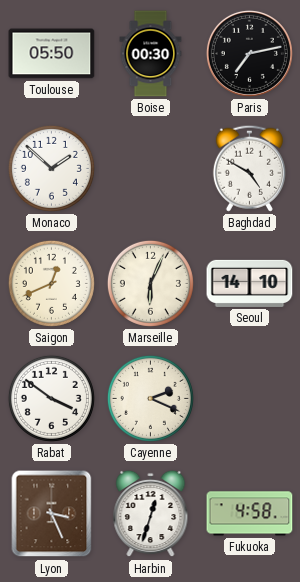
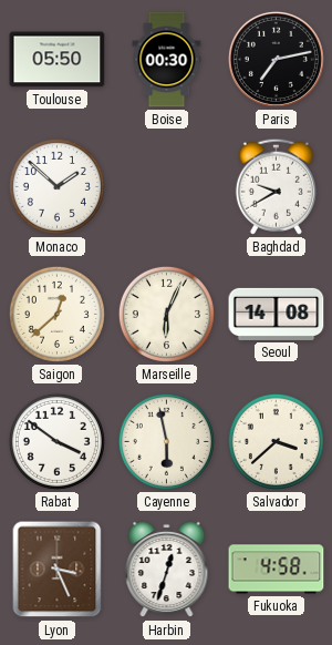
Baghdad: 4:50 -> 9:40
Saigon: 12:41 -> 12:38
Seoul: 14:10 -> 14:08
Cayenne: 2:19 -> 5:58
Salvador: none -> 3:38
